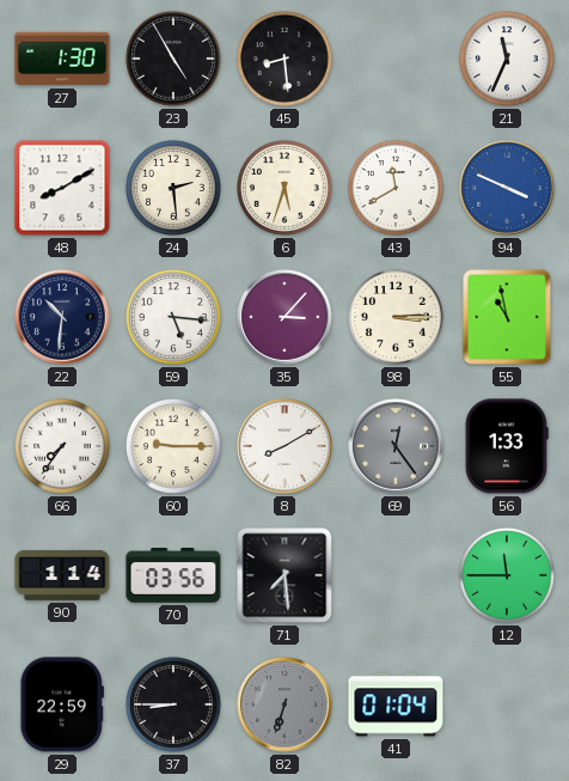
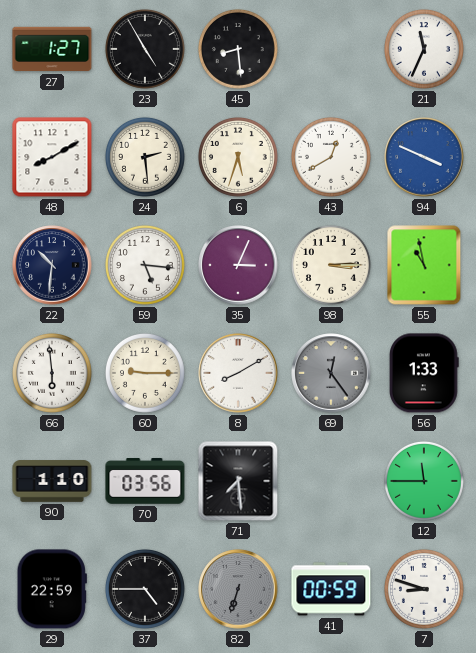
27: 1:30 -> 1:27
43: 11:40 -> 12:40
35: 3:07 -> 3:04
66: 7:36 -> 5:59
90: 1:14 -> 1:10
37: 8:45 -> 4:45
41: 01:04 -> 00:59
7: none -> 8:48
